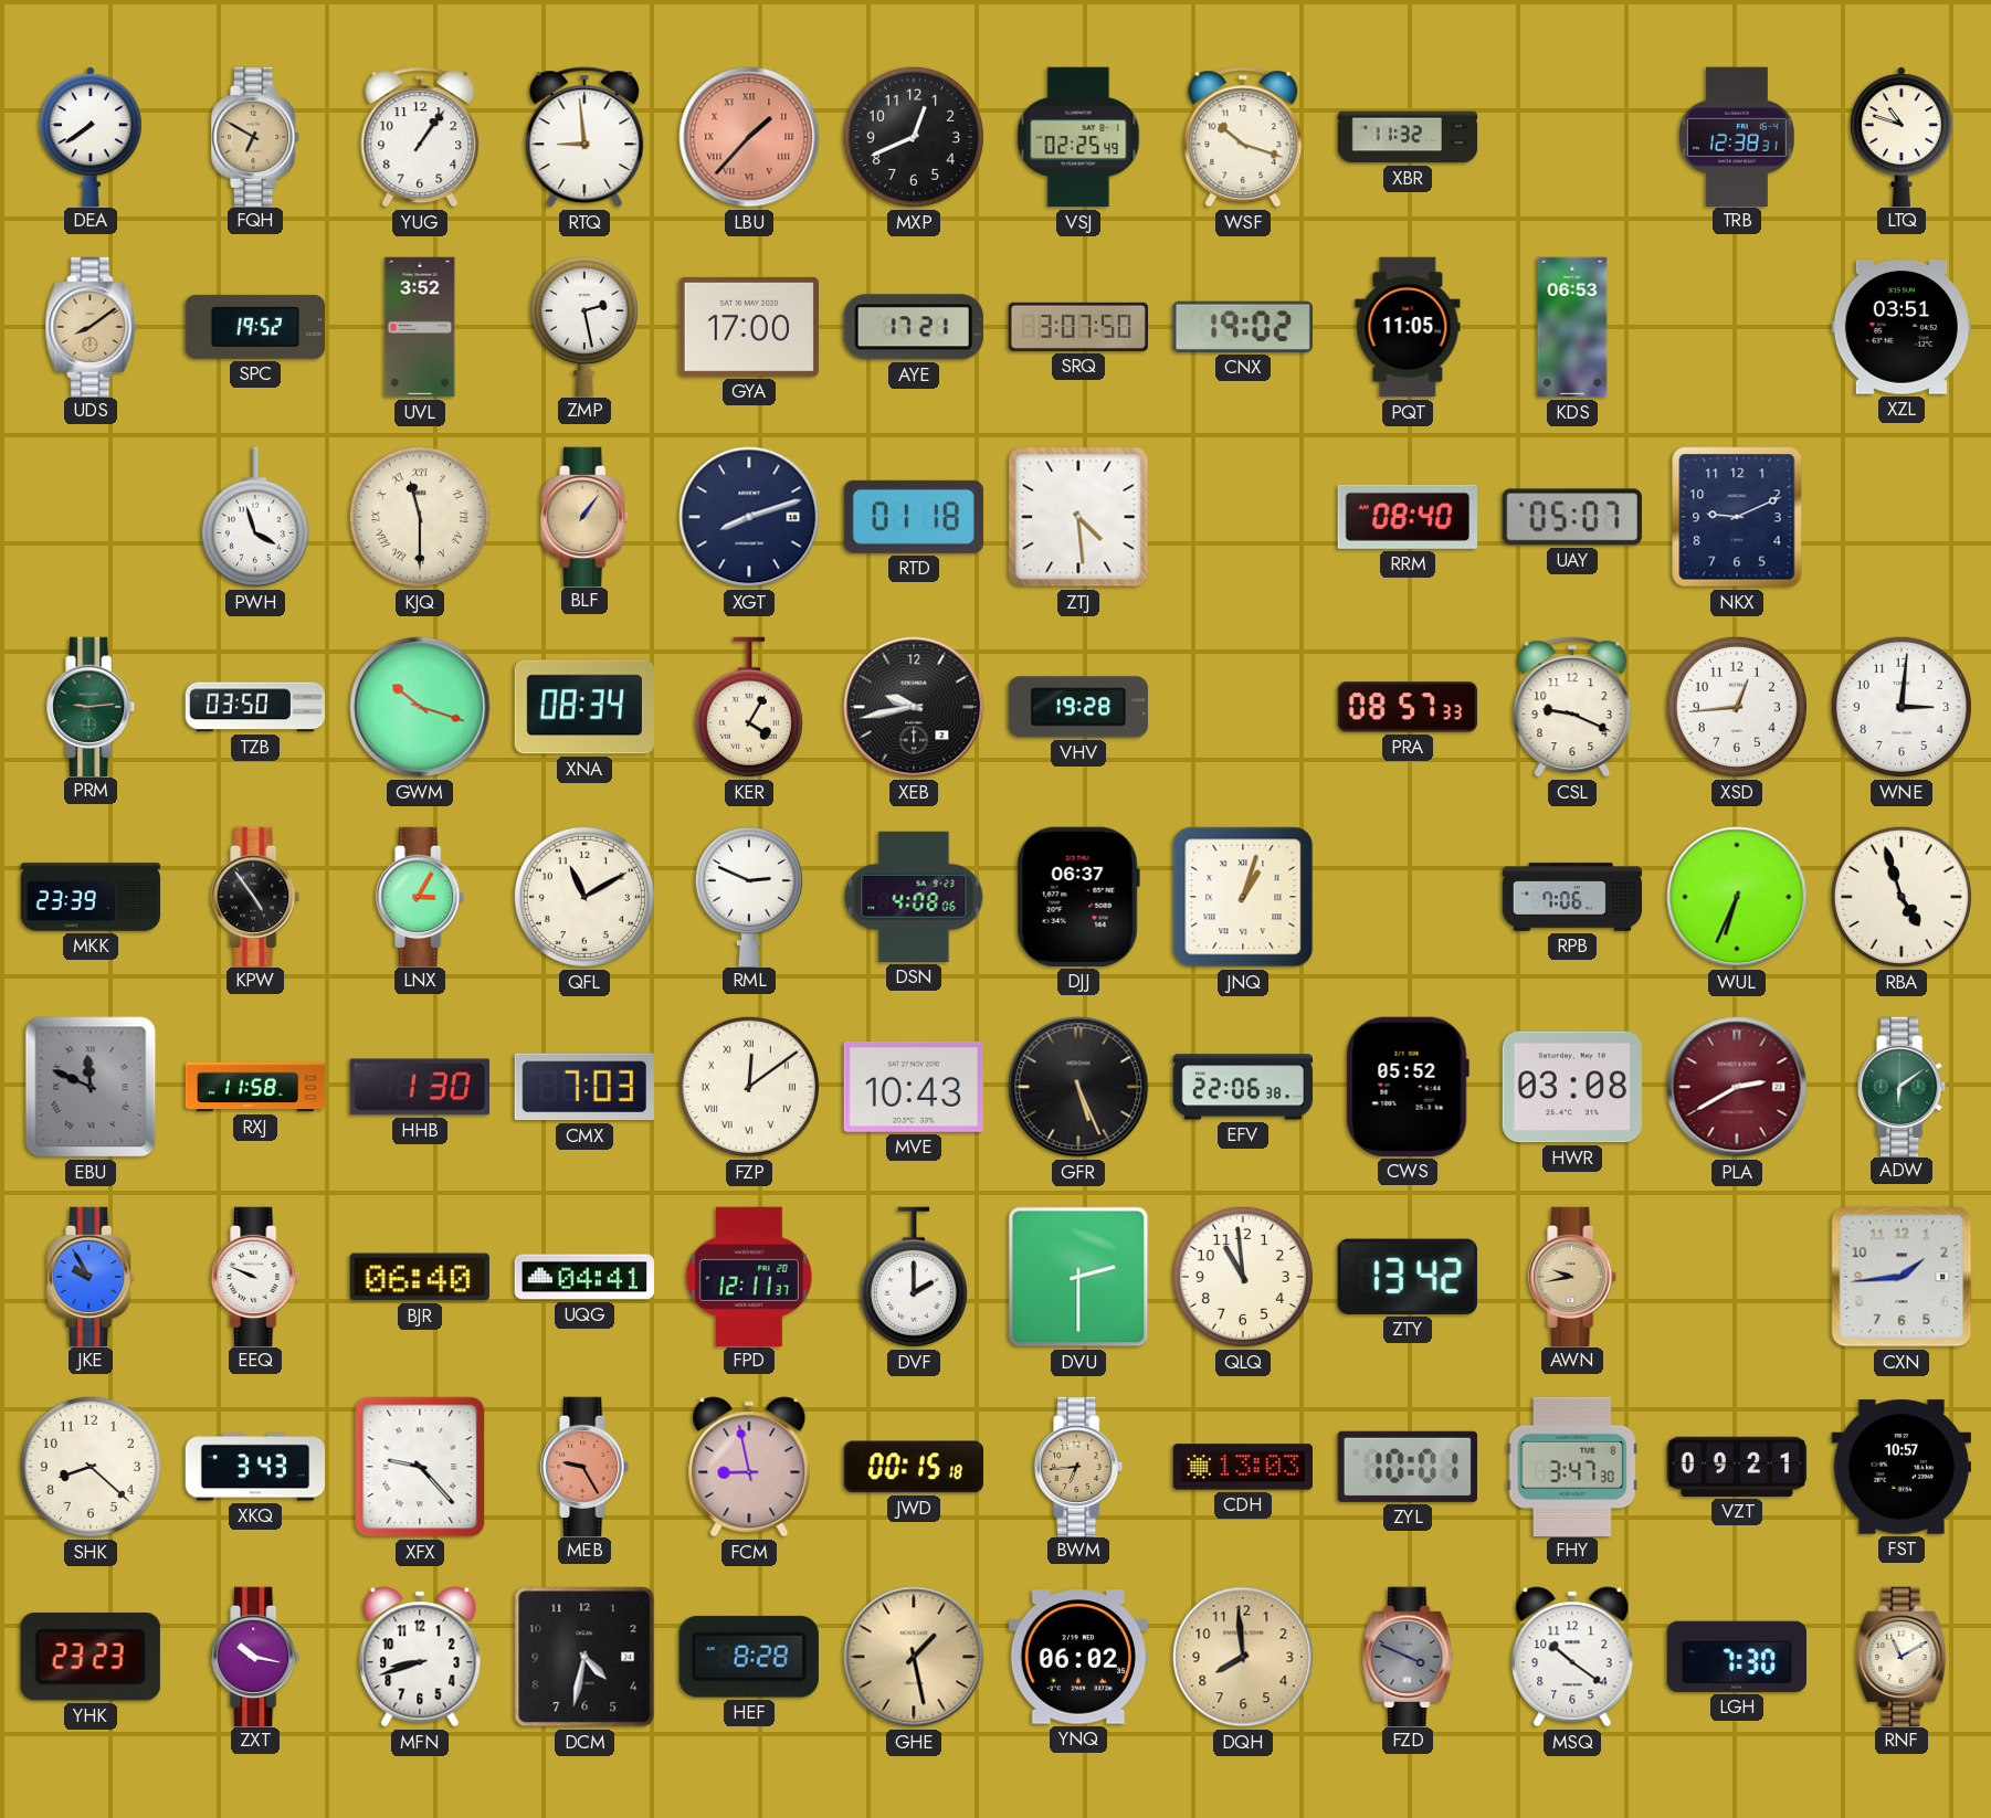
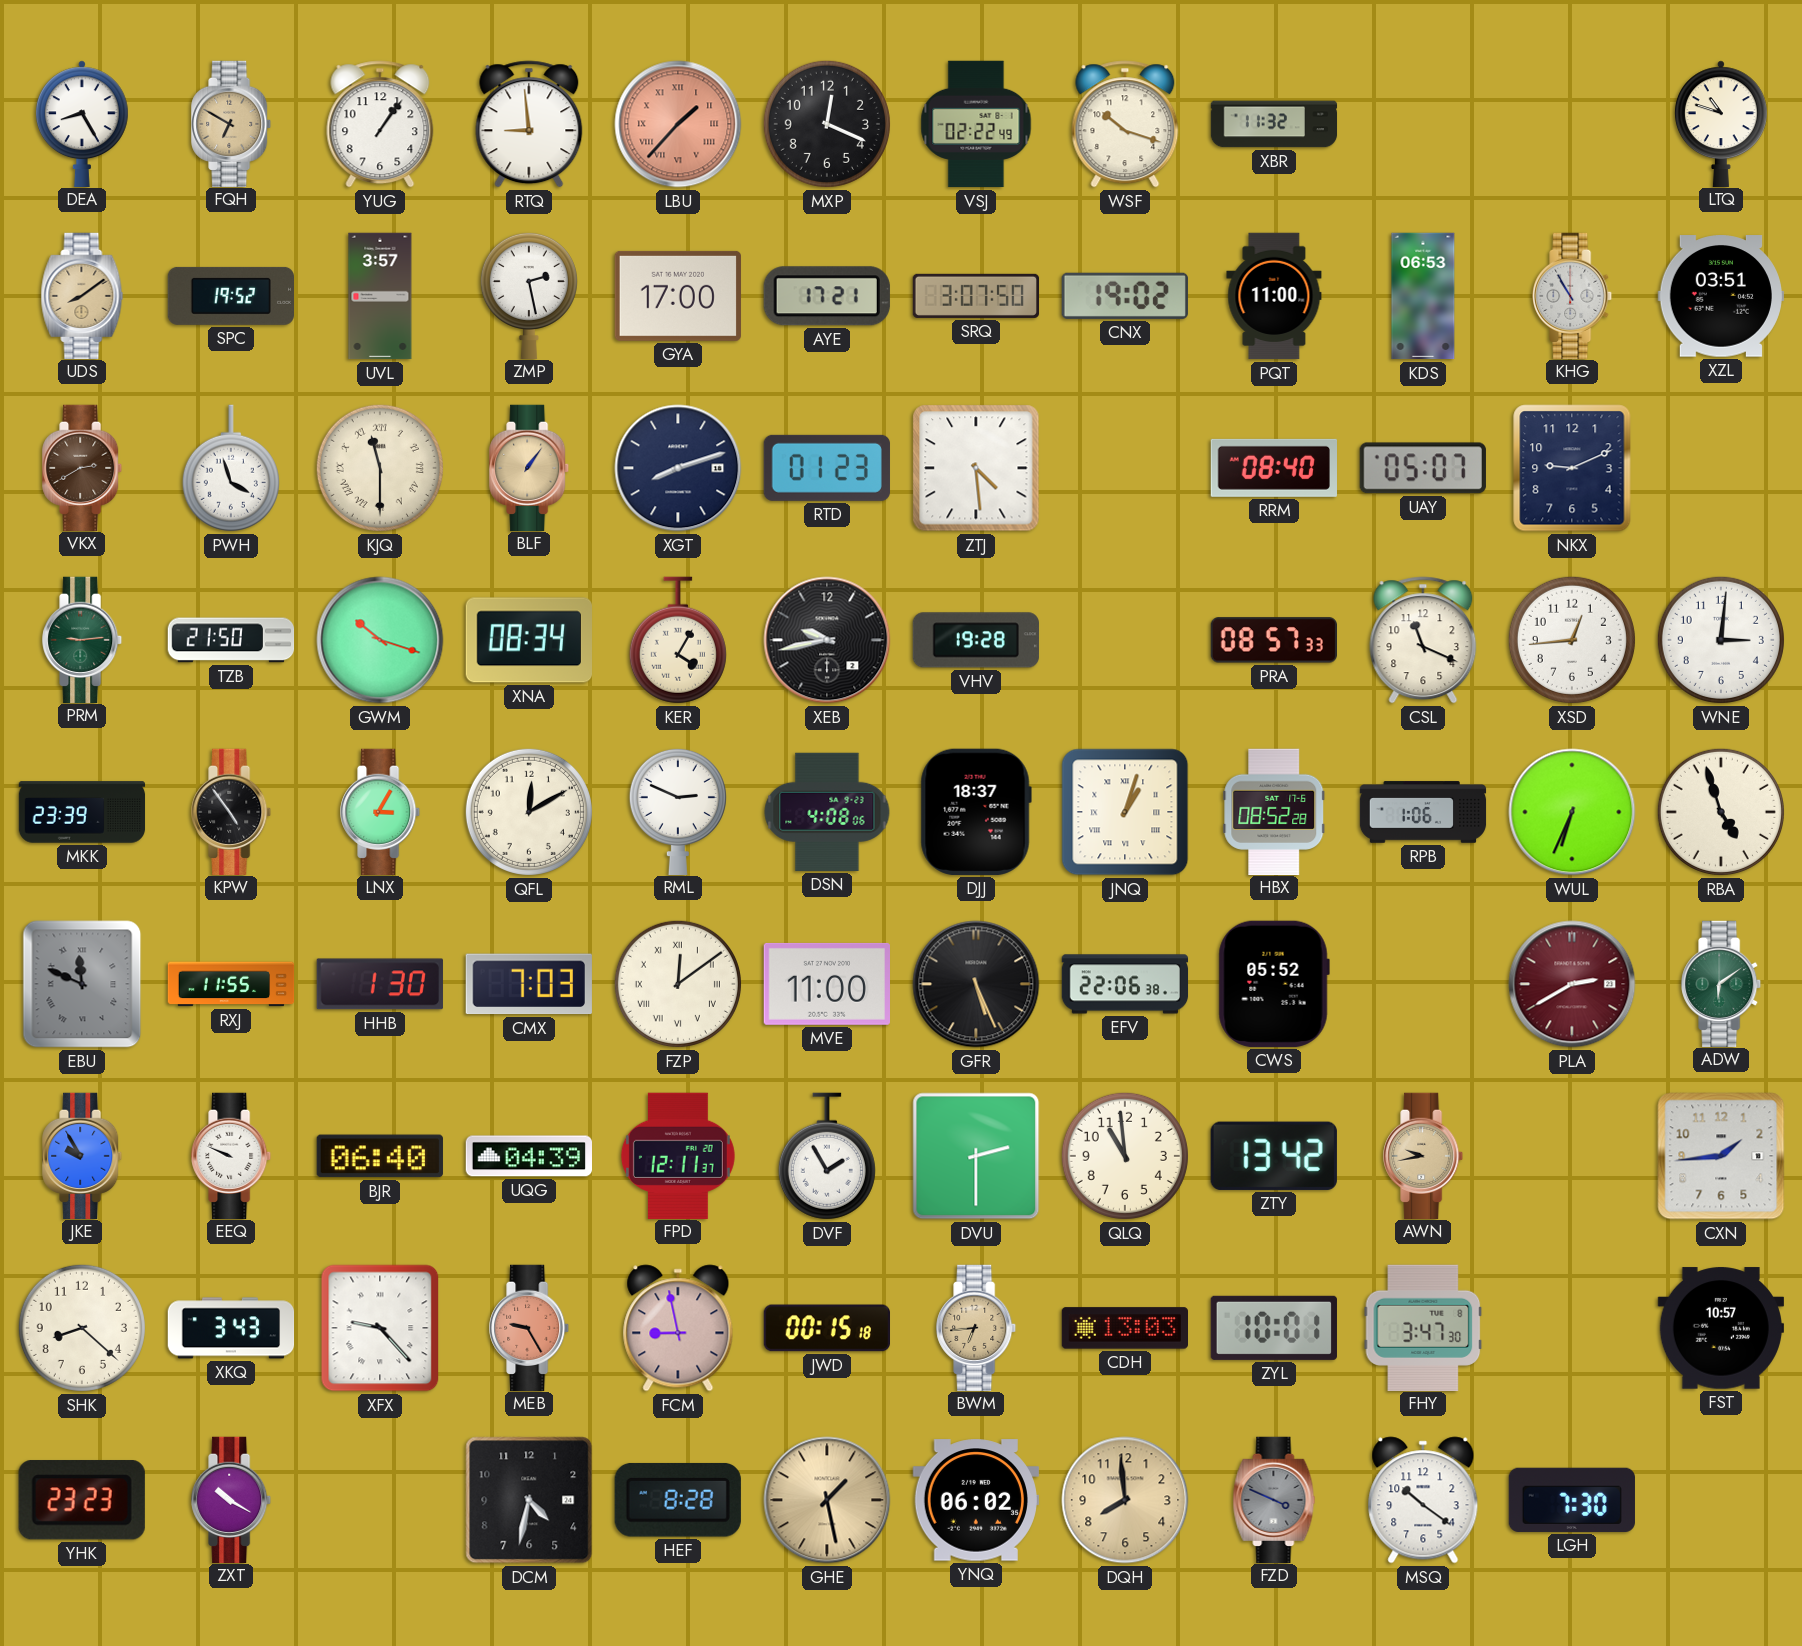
DEA: 7:39 -> 8:25
MXP: 12:41 -> 12:19
VSJ: 02:25 -> 02:22
TRB: 12:38 -> none
UVL: 3:52 -> 3:57
PQT: 11:05 -> 11:00
KHG: none -> 10:55
VKX: none -> 2:40
RTD: 01:18 -> 01:23
TZB: 03:50 -> 21:50
CSL: 9:19 -> 11:19
QFL: 11:10 -> 12:10
DJJ: 06:37 -> 18:37
HBX: none -> 08:52
RPB: 7:06 -> 1:06
RXJ: 11:58 -> 11:55
MVE: 10:43 -> 11:00
HWR: 03:08 -> none
UQG: 04:41 -> 04:39
DVF: 2:00 -> 1:55
VZT: 09:21 -> none
ZXT: 10:17 -> 10:20
MFN: 8:42 -> none
RNF: 11:10 -> none
